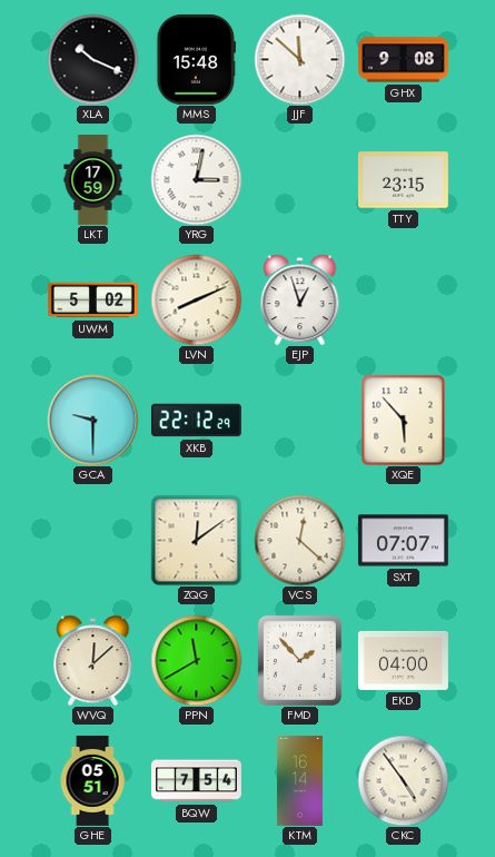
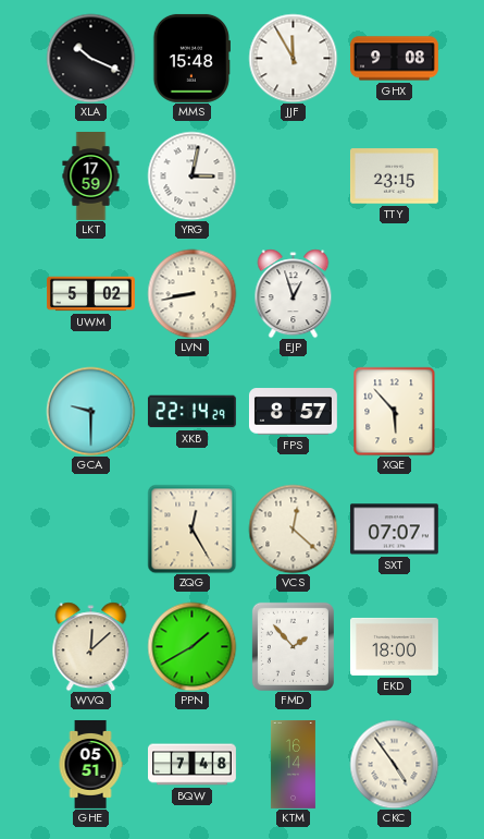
JJF: 11:52 -> 11:55
LVN: 8:11 -> 8:43
XKB: 22:12 -> 22:14
FPS: none -> 8:57
ZQG: 12:09 -> 12:25
PPN: 11:40 -> 1:40
EKD: 04:00 -> 18:00
BQW: 7:54 -> 7:48
